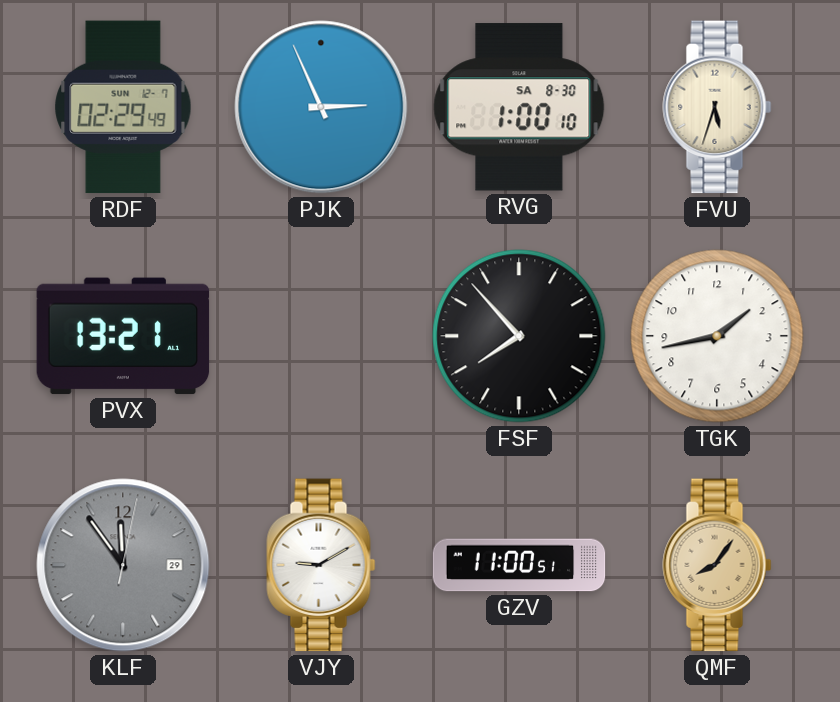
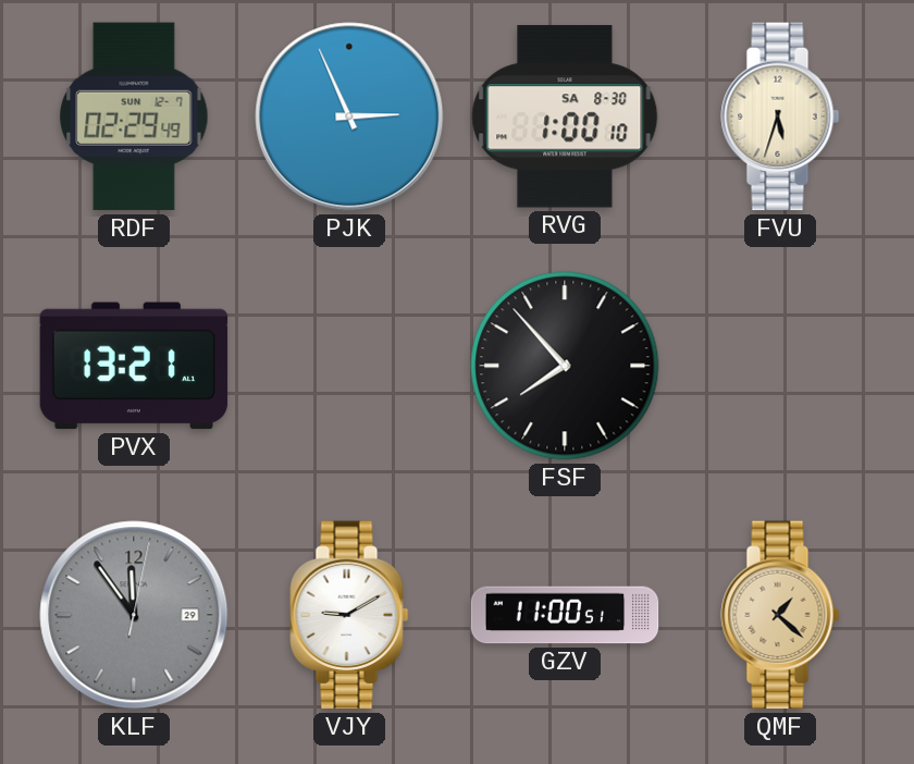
TGK: 1:43 -> none
QMF: 8:06 -> 1:22
